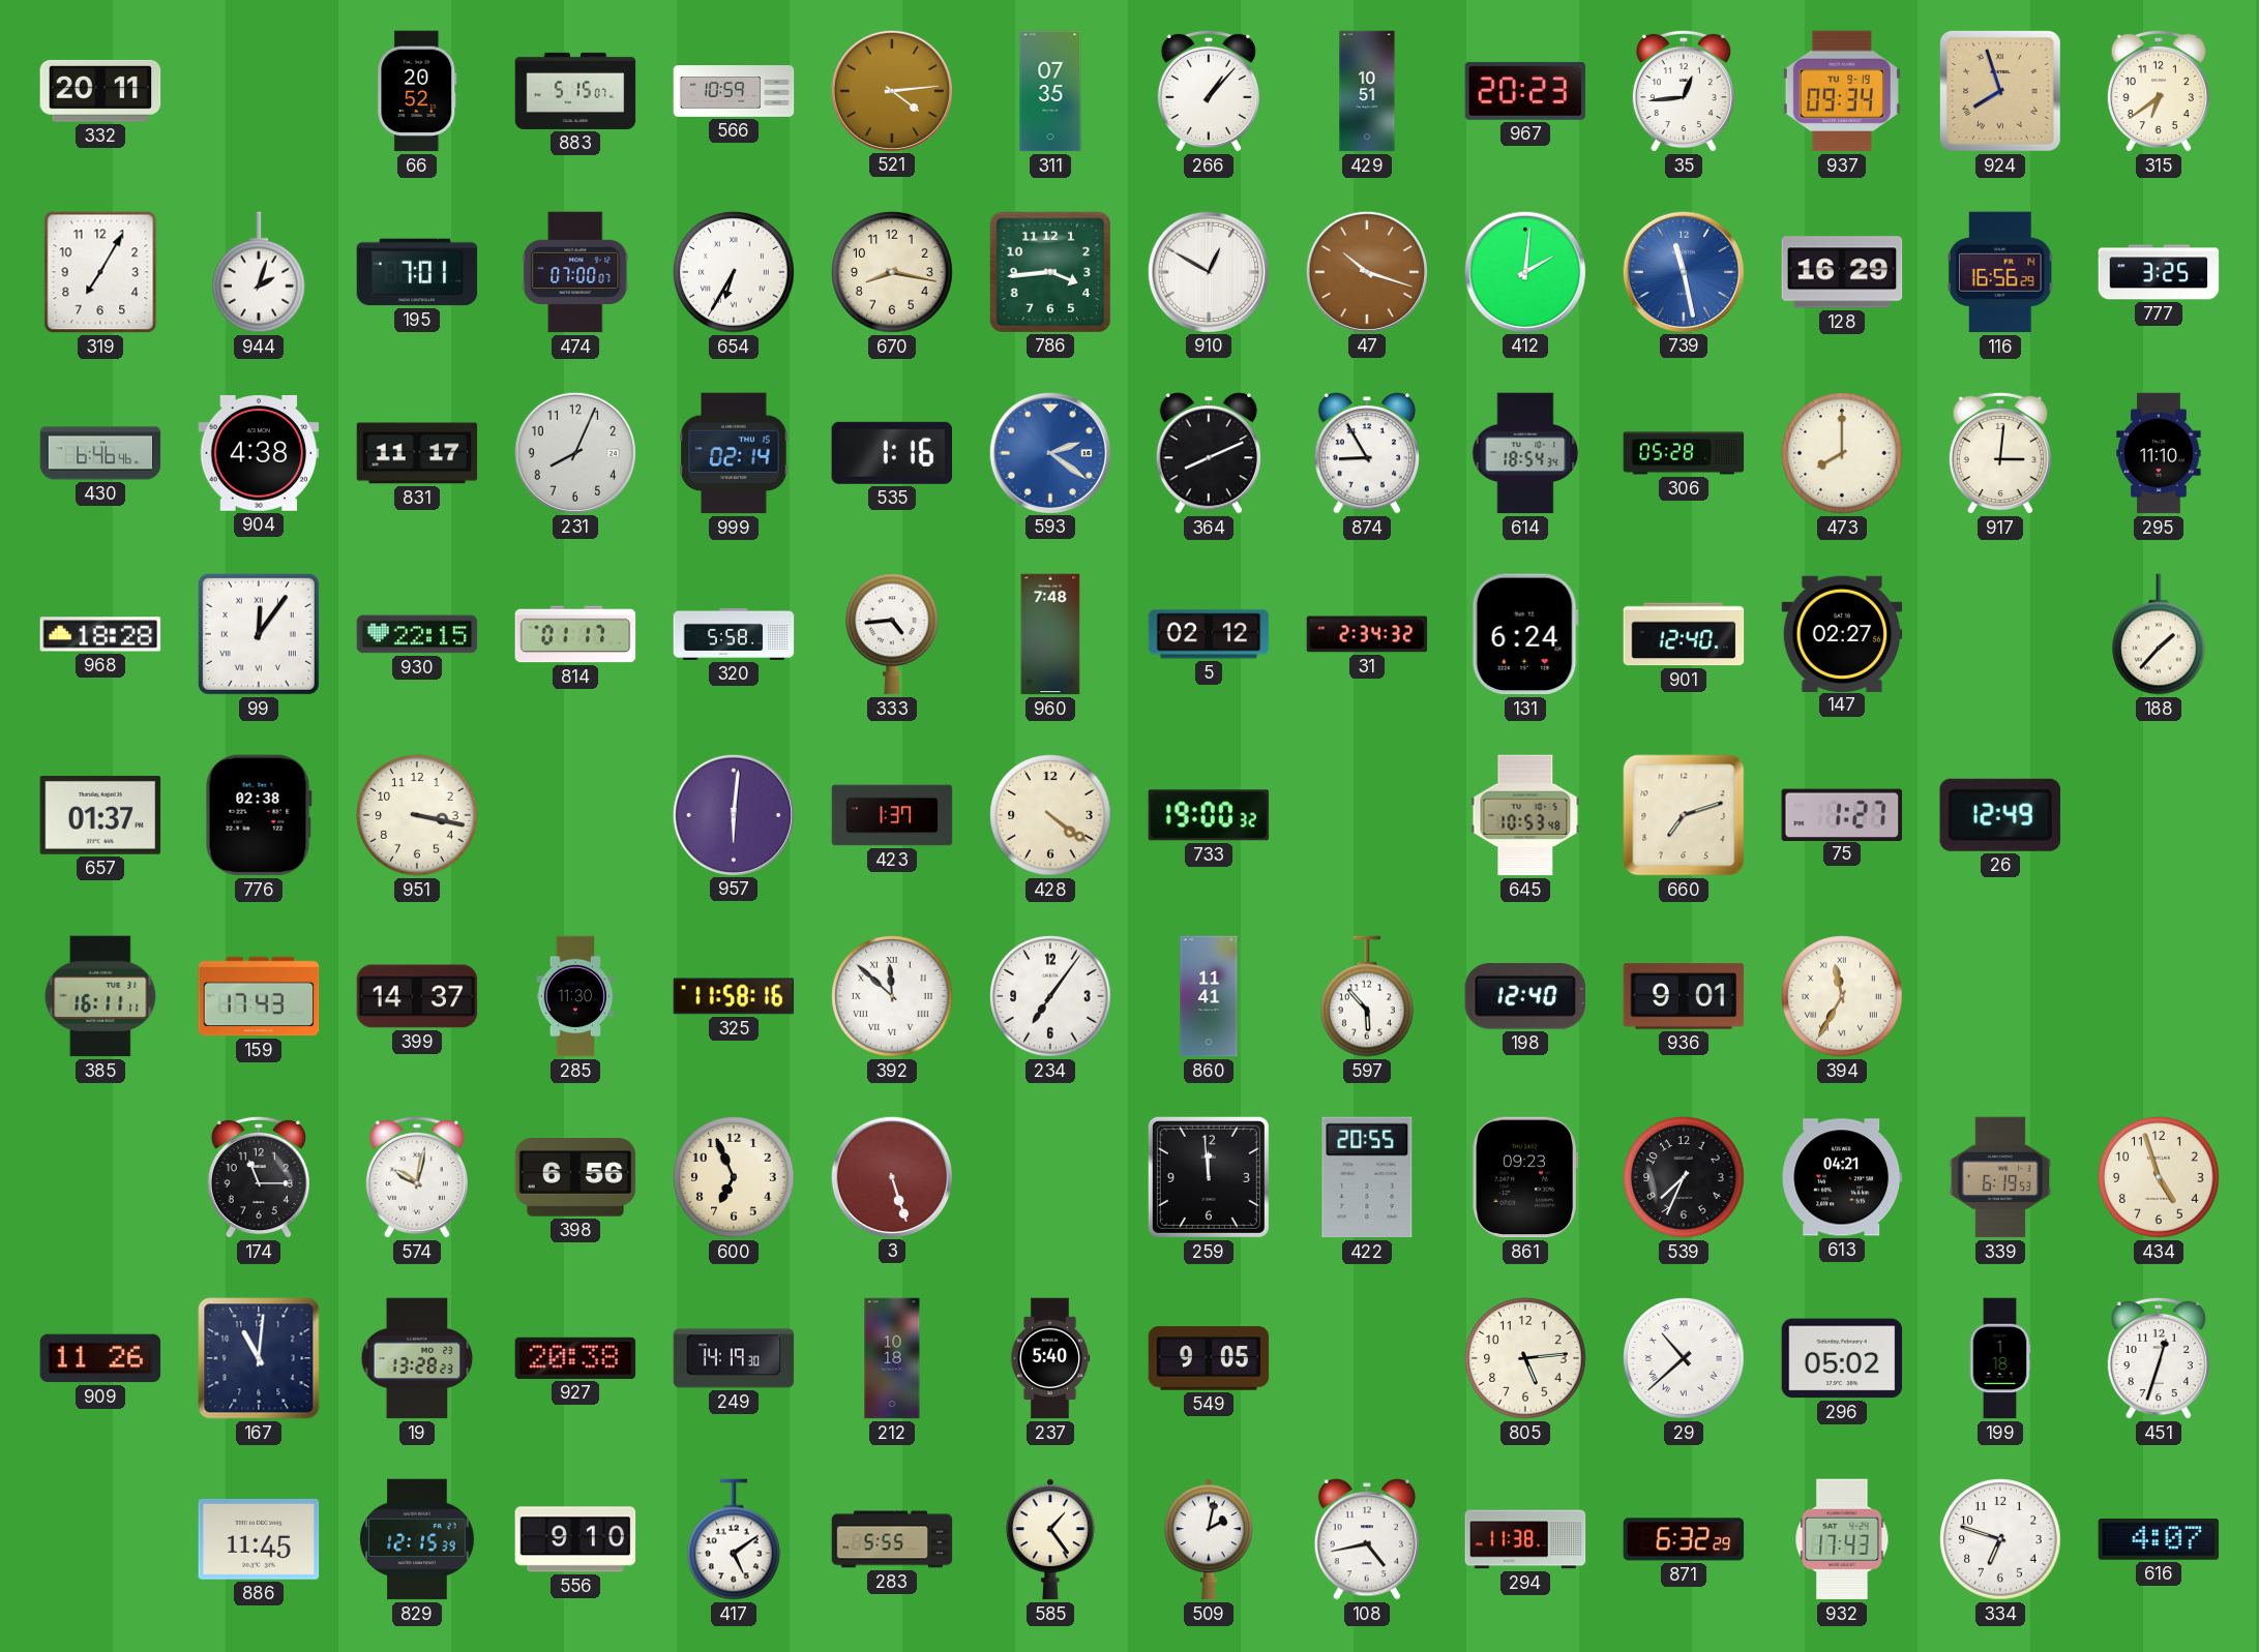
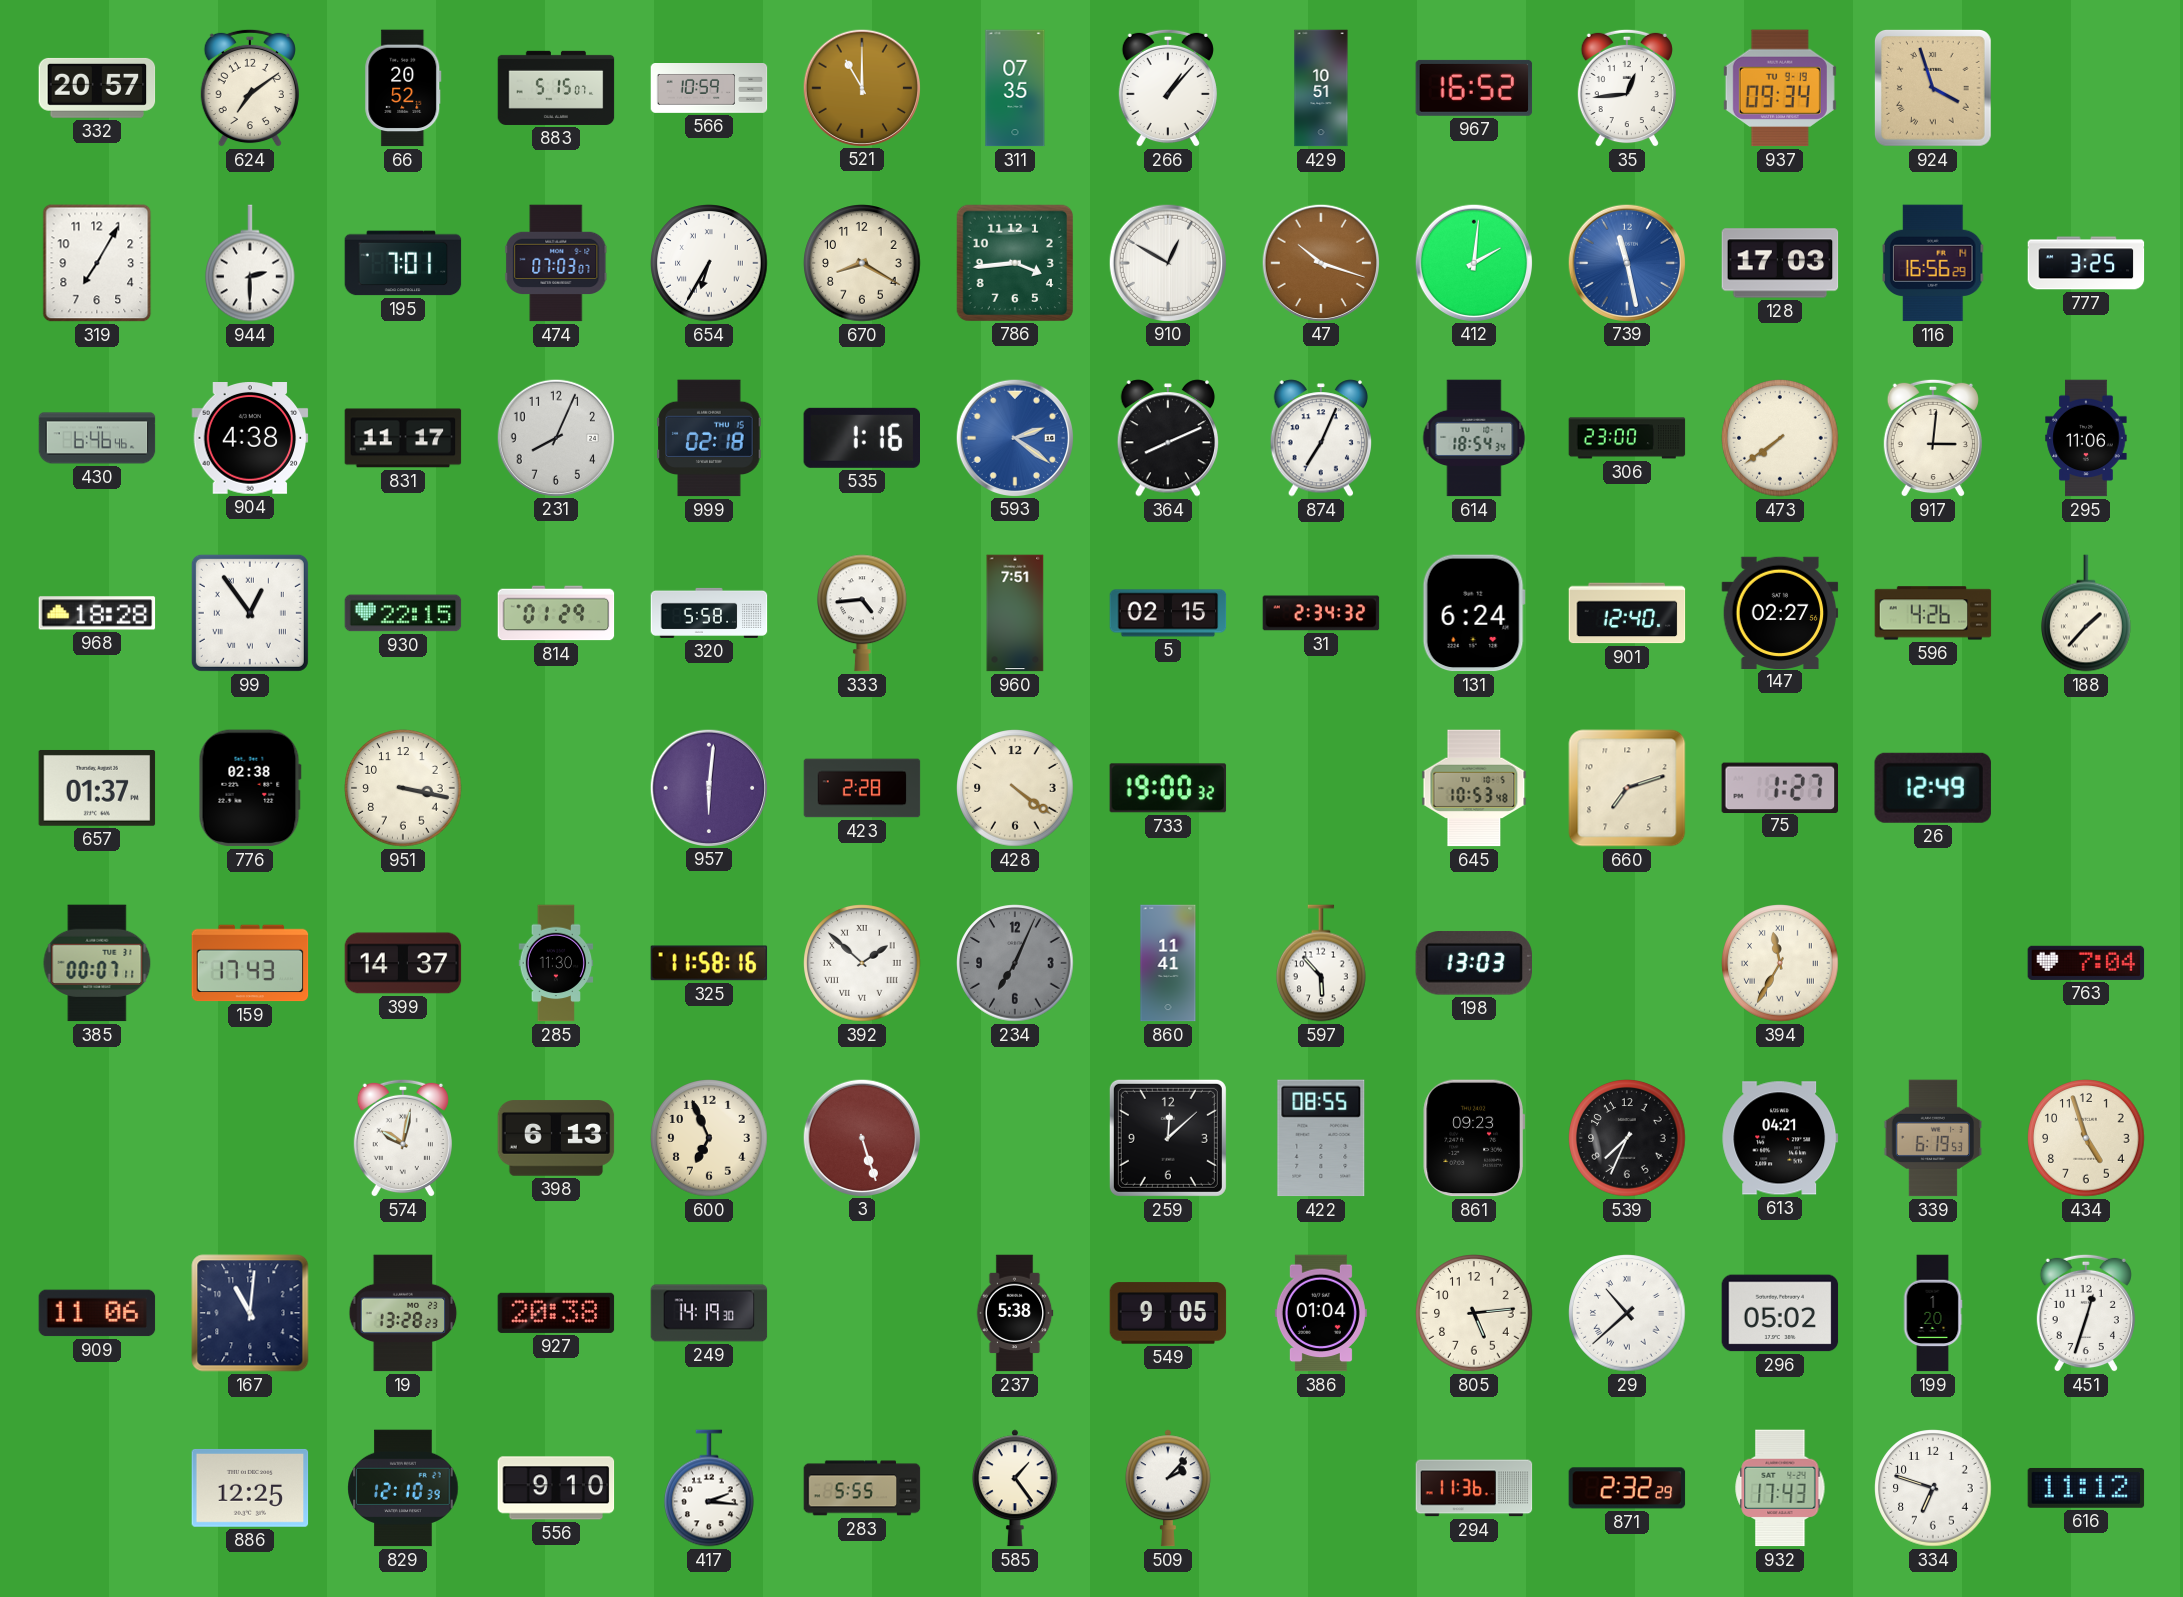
332: 20:11 -> 20:57
624: none -> 7:09
521: 4:14 -> 11:00
967: 20:23 -> 16:52
924: 7:57 -> 3:57
315: 6:39 -> none
944: 2:03 -> 2:30
474: 07:00 -> 07:03
670: 8:17 -> 8:20
128: 16:29 -> 17:03
999: 02:14 -> 02:18
874: 8:55 -> 7:04
306: 05:28 -> 23:00
473: 8:00 -> 7:39
295: 11:10 -> 11:06
99: 12:06 -> 12:54
814: 01:17 -> 01:29
960: 7:48 -> 7:51
5: 02:12 -> 02:15
596: none -> 4:26
423: 1:37 -> 2:28
385: 16:11 -> 00:07
392: 11:52 -> 1:52
234: 7:06 -> 7:04
234 dial: white -> grey
198: 12:40 -> 13:03
936: 9:01 -> none
763: none -> 7:04
174: 11:15 -> none
398: 6:56 -> 6:13
259: 11:59 -> 12:08
422: 20:55 -> 08:55
909: 11:26 -> 11:06
212: 10:18 -> none
237: 5:40 -> 5:38
386: none -> 01:04
199: 1:18 -> 1:20
886: 11:45 -> 12:25
829: 12:15 -> 12:10
417: 5:09 -> 2:16
509: 2:02 -> 2:07
108: 4:43 -> none
294: 11:38 -> 11:36
871: 6:32 -> 2:32
616: 4:07 -> 11:12
